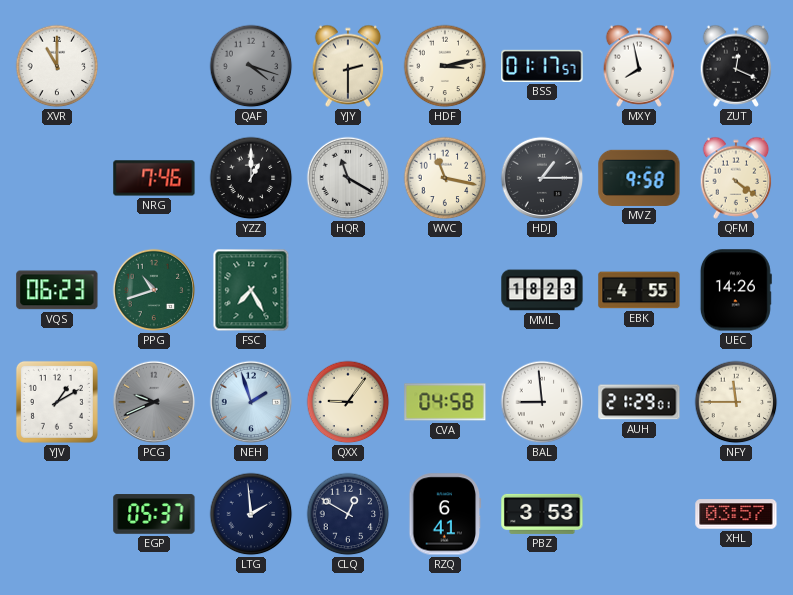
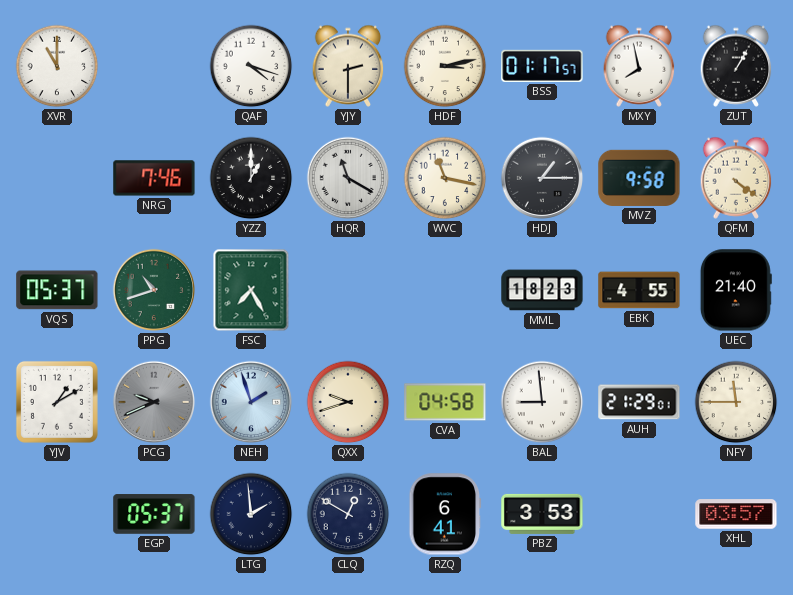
QAF dial: grey -> white
ZUT: 12:19 -> 1:05
VQS: 06:23 -> 05:37
UEC: 14:26 -> 21:40
QXX: 9:06 -> 9:42
